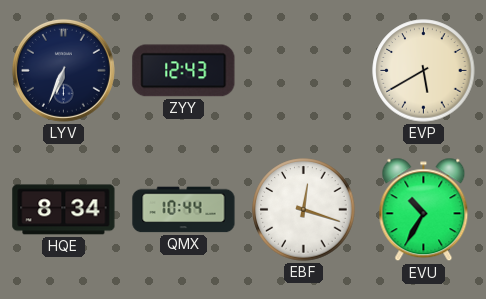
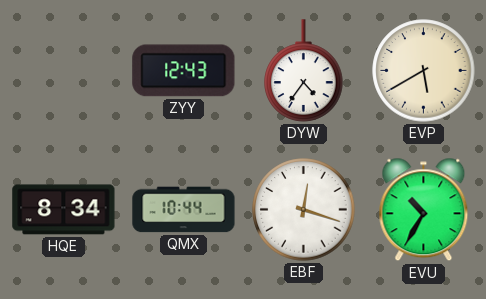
LYV: 6:34 -> none
DYW: none -> 4:36
